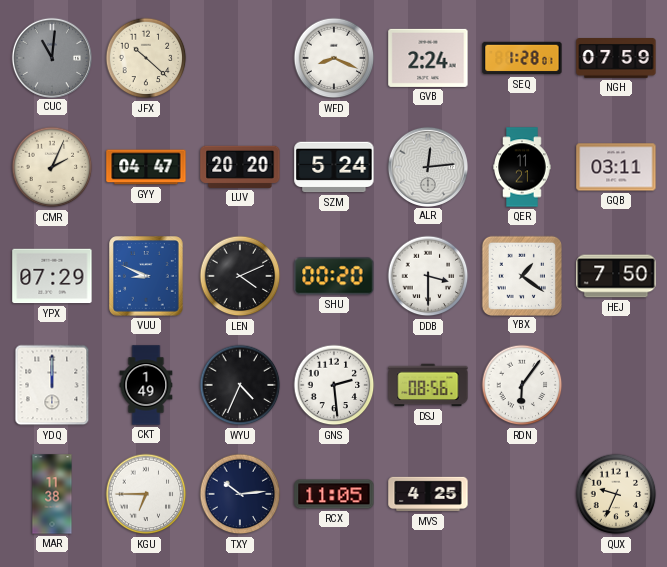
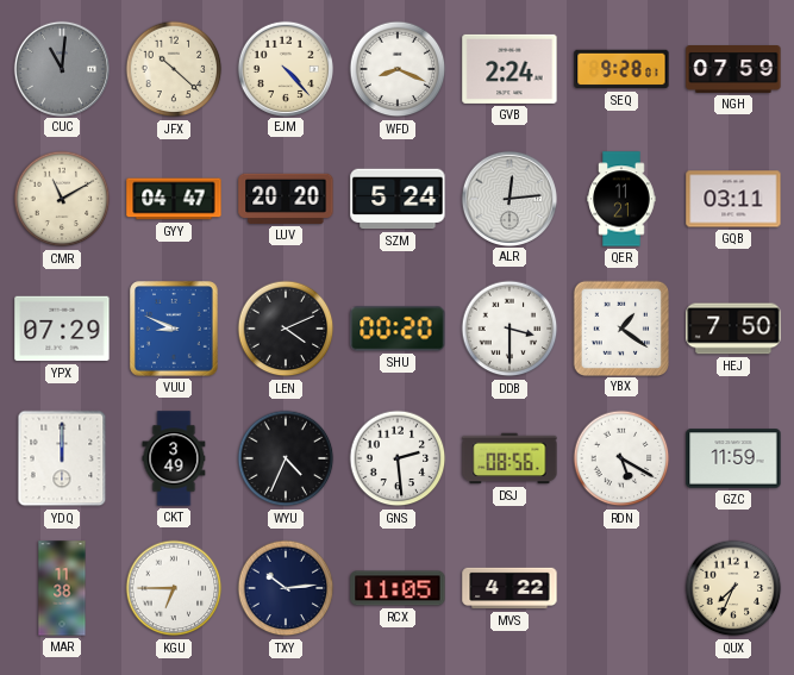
EJM: none -> 4:23
SEQ: 1:28 -> 9:28
CMR: 2:04 -> 11:10
CKT: 1:49 -> 3:49
RDN: 6:06 -> 5:20
GZC: none -> 11:59
MVS: 4:25 -> 4:22
QUX: 9:34 -> 7:34
